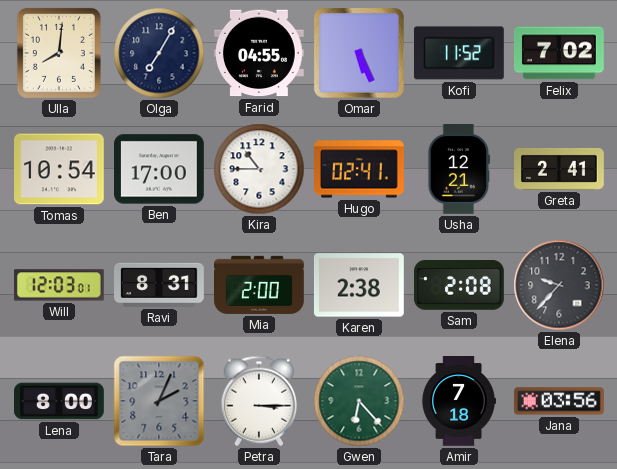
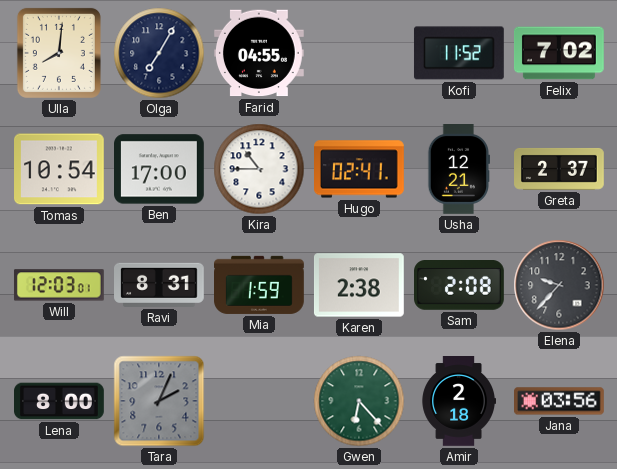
Omar: 5:26 -> none
Greta: 2:41 -> 2:37
Mia: 2:00 -> 1:59
Petra: 3:15 -> none
Amir: 7:18 -> 2:18
